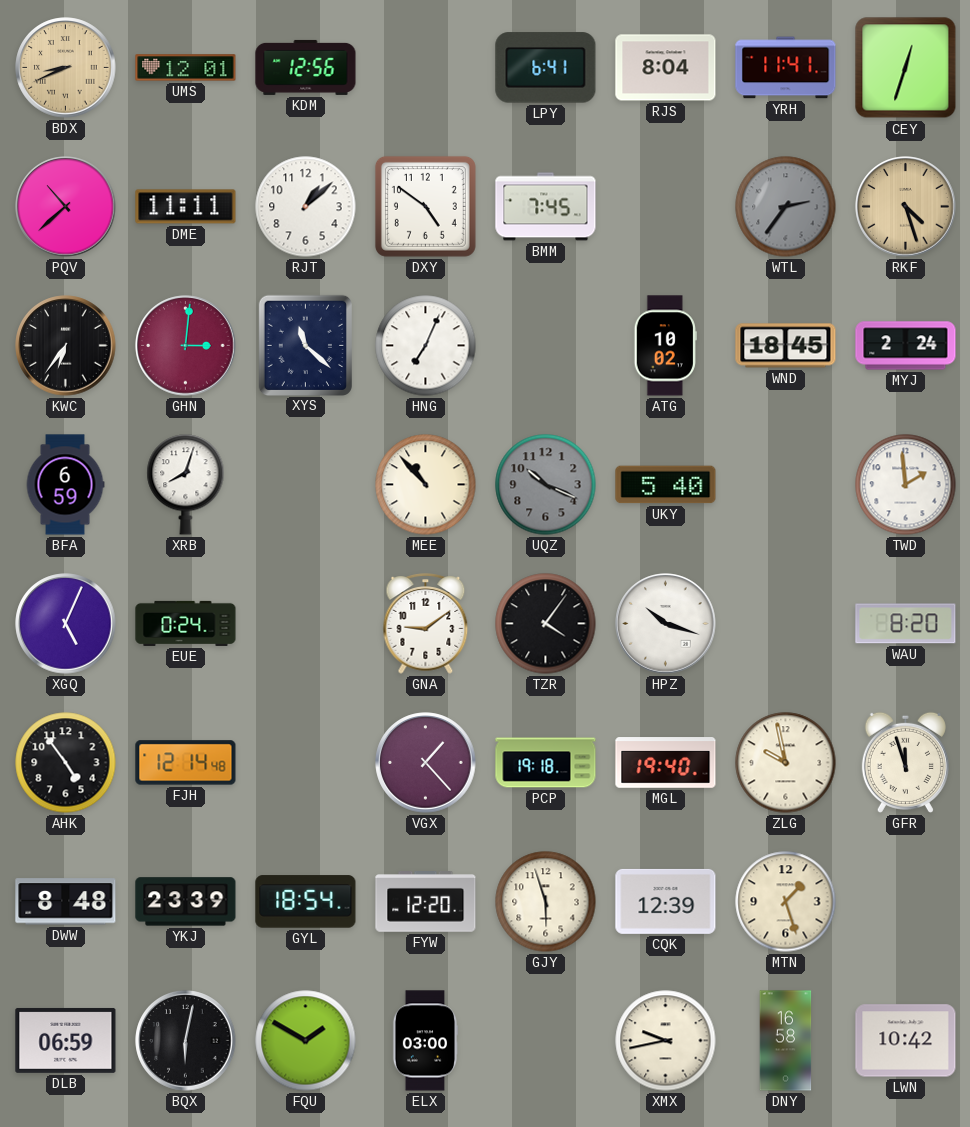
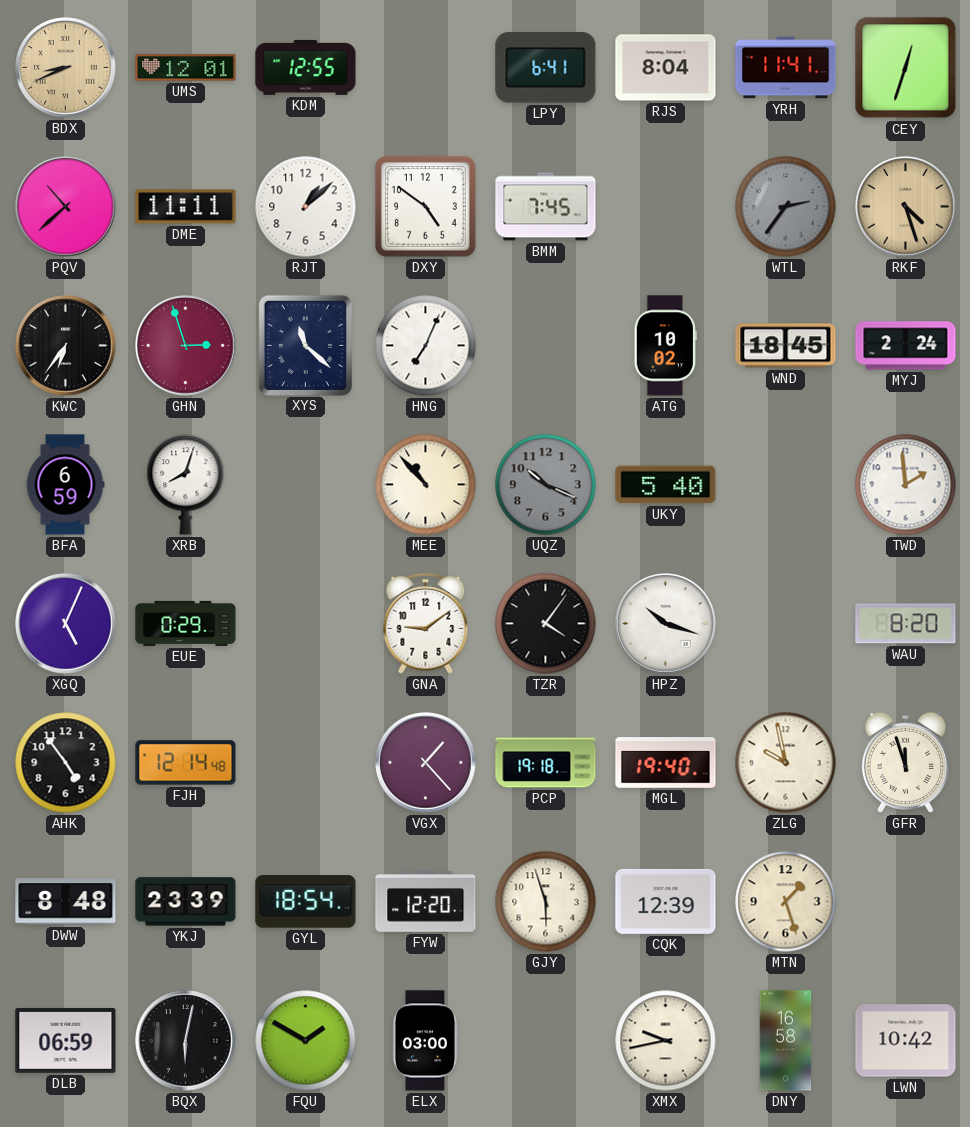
KDM: 12:56 -> 12:55
GHN: 3:01 -> 2:57
EUE: 0:24 -> 0:29
